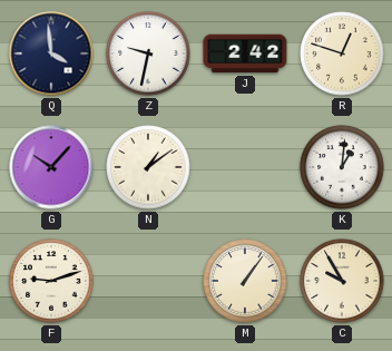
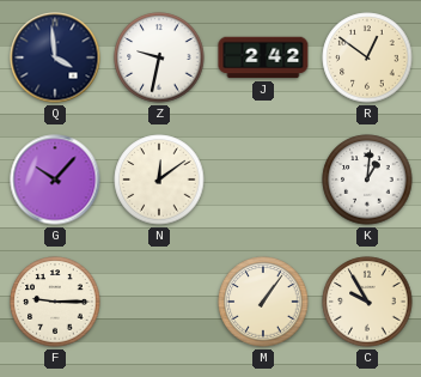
R: 12:48 -> 12:51
N: 1:09 -> 12:09
F: 9:12 -> 9:15
